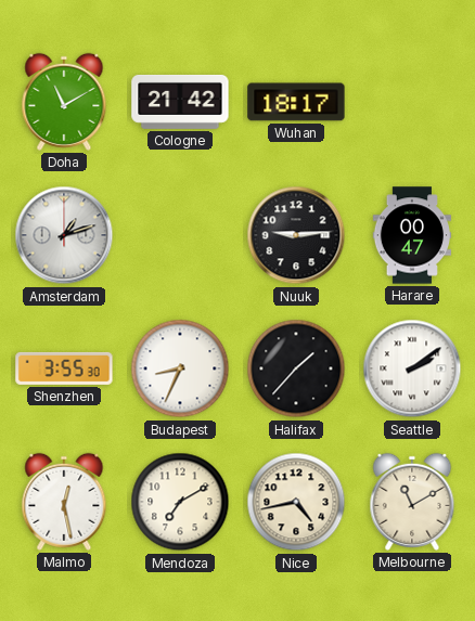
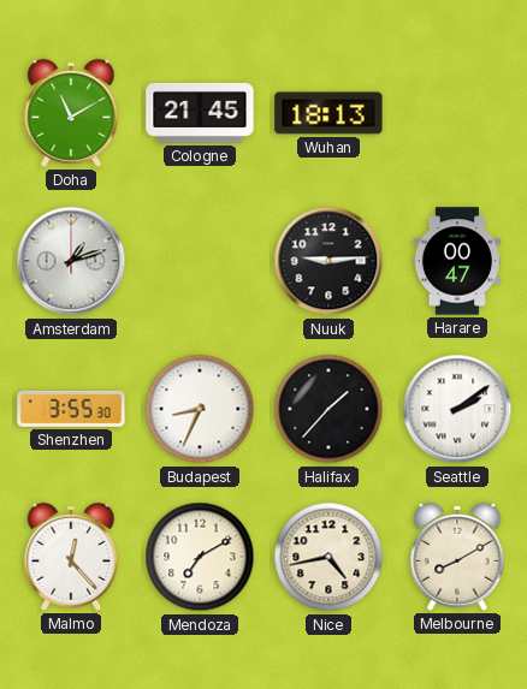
Cologne: 21:42 -> 21:45
Wuhan: 18:17 -> 18:13
Malmo: 12:28 -> 12:23
Melbourne: 11:10 -> 8:10
